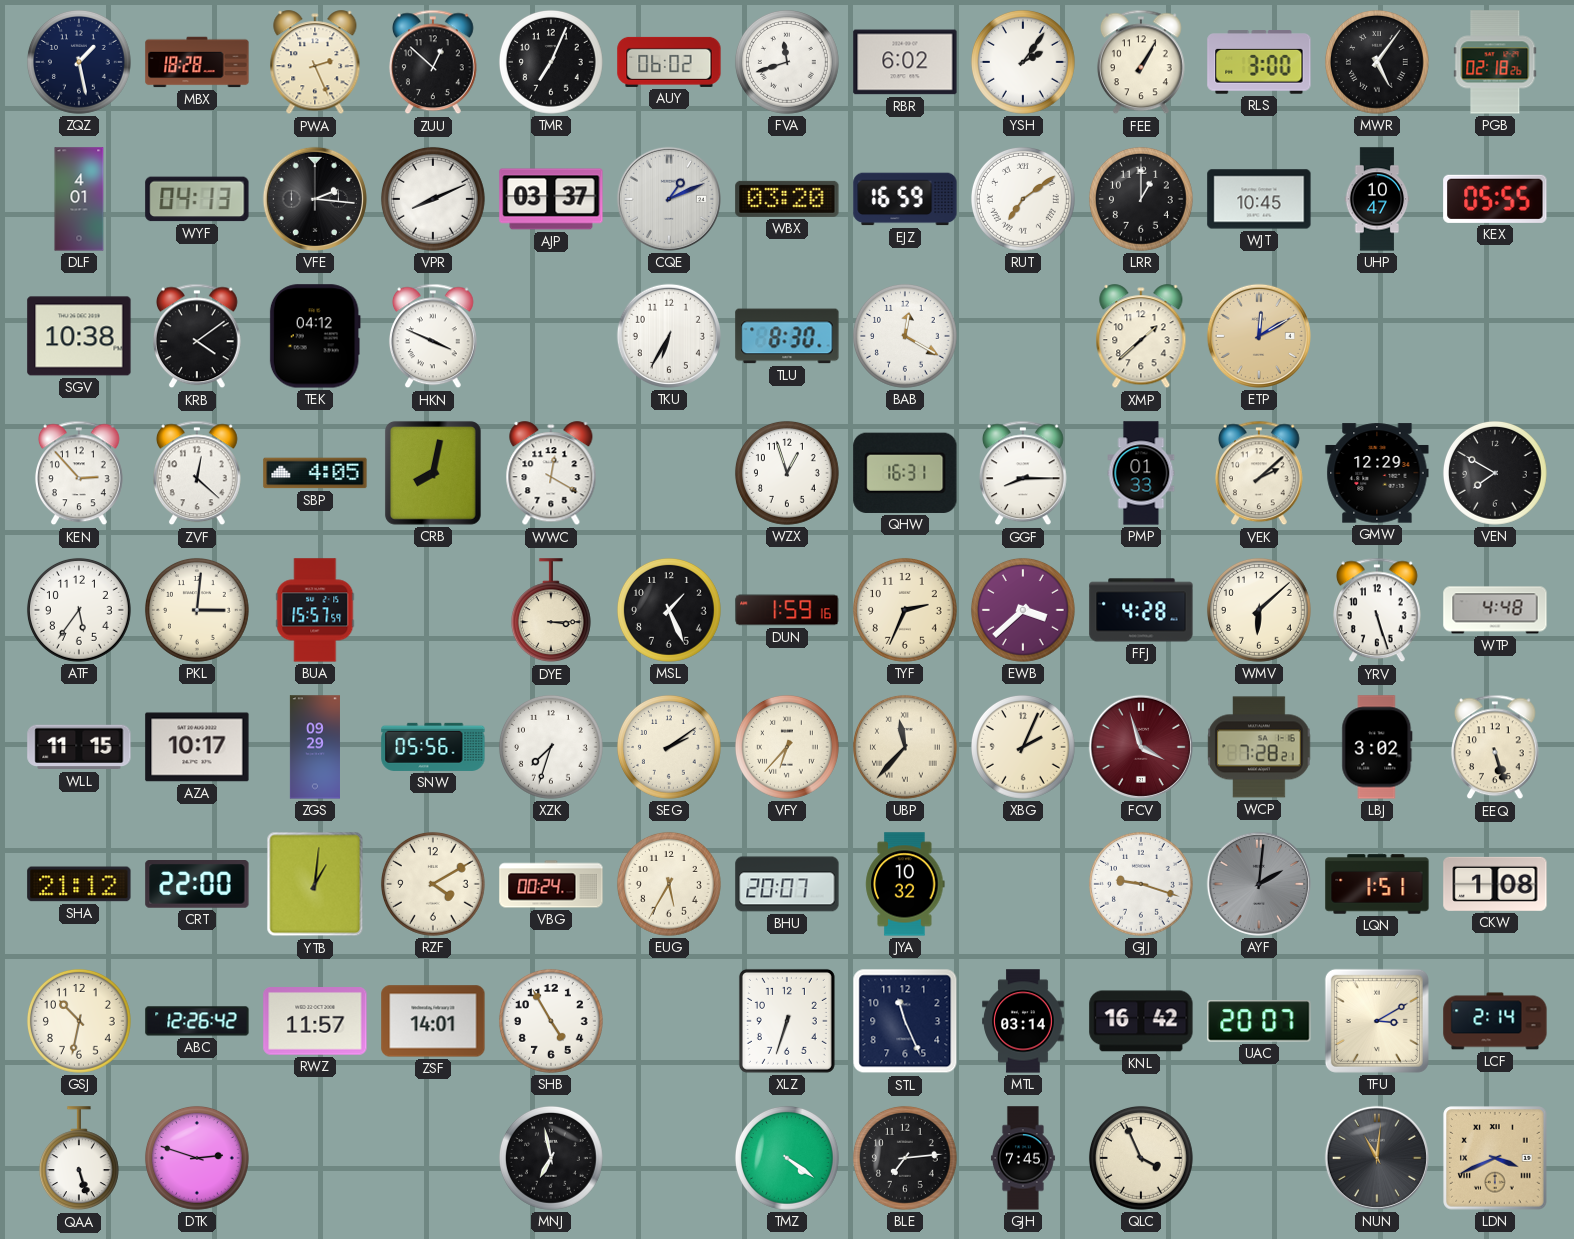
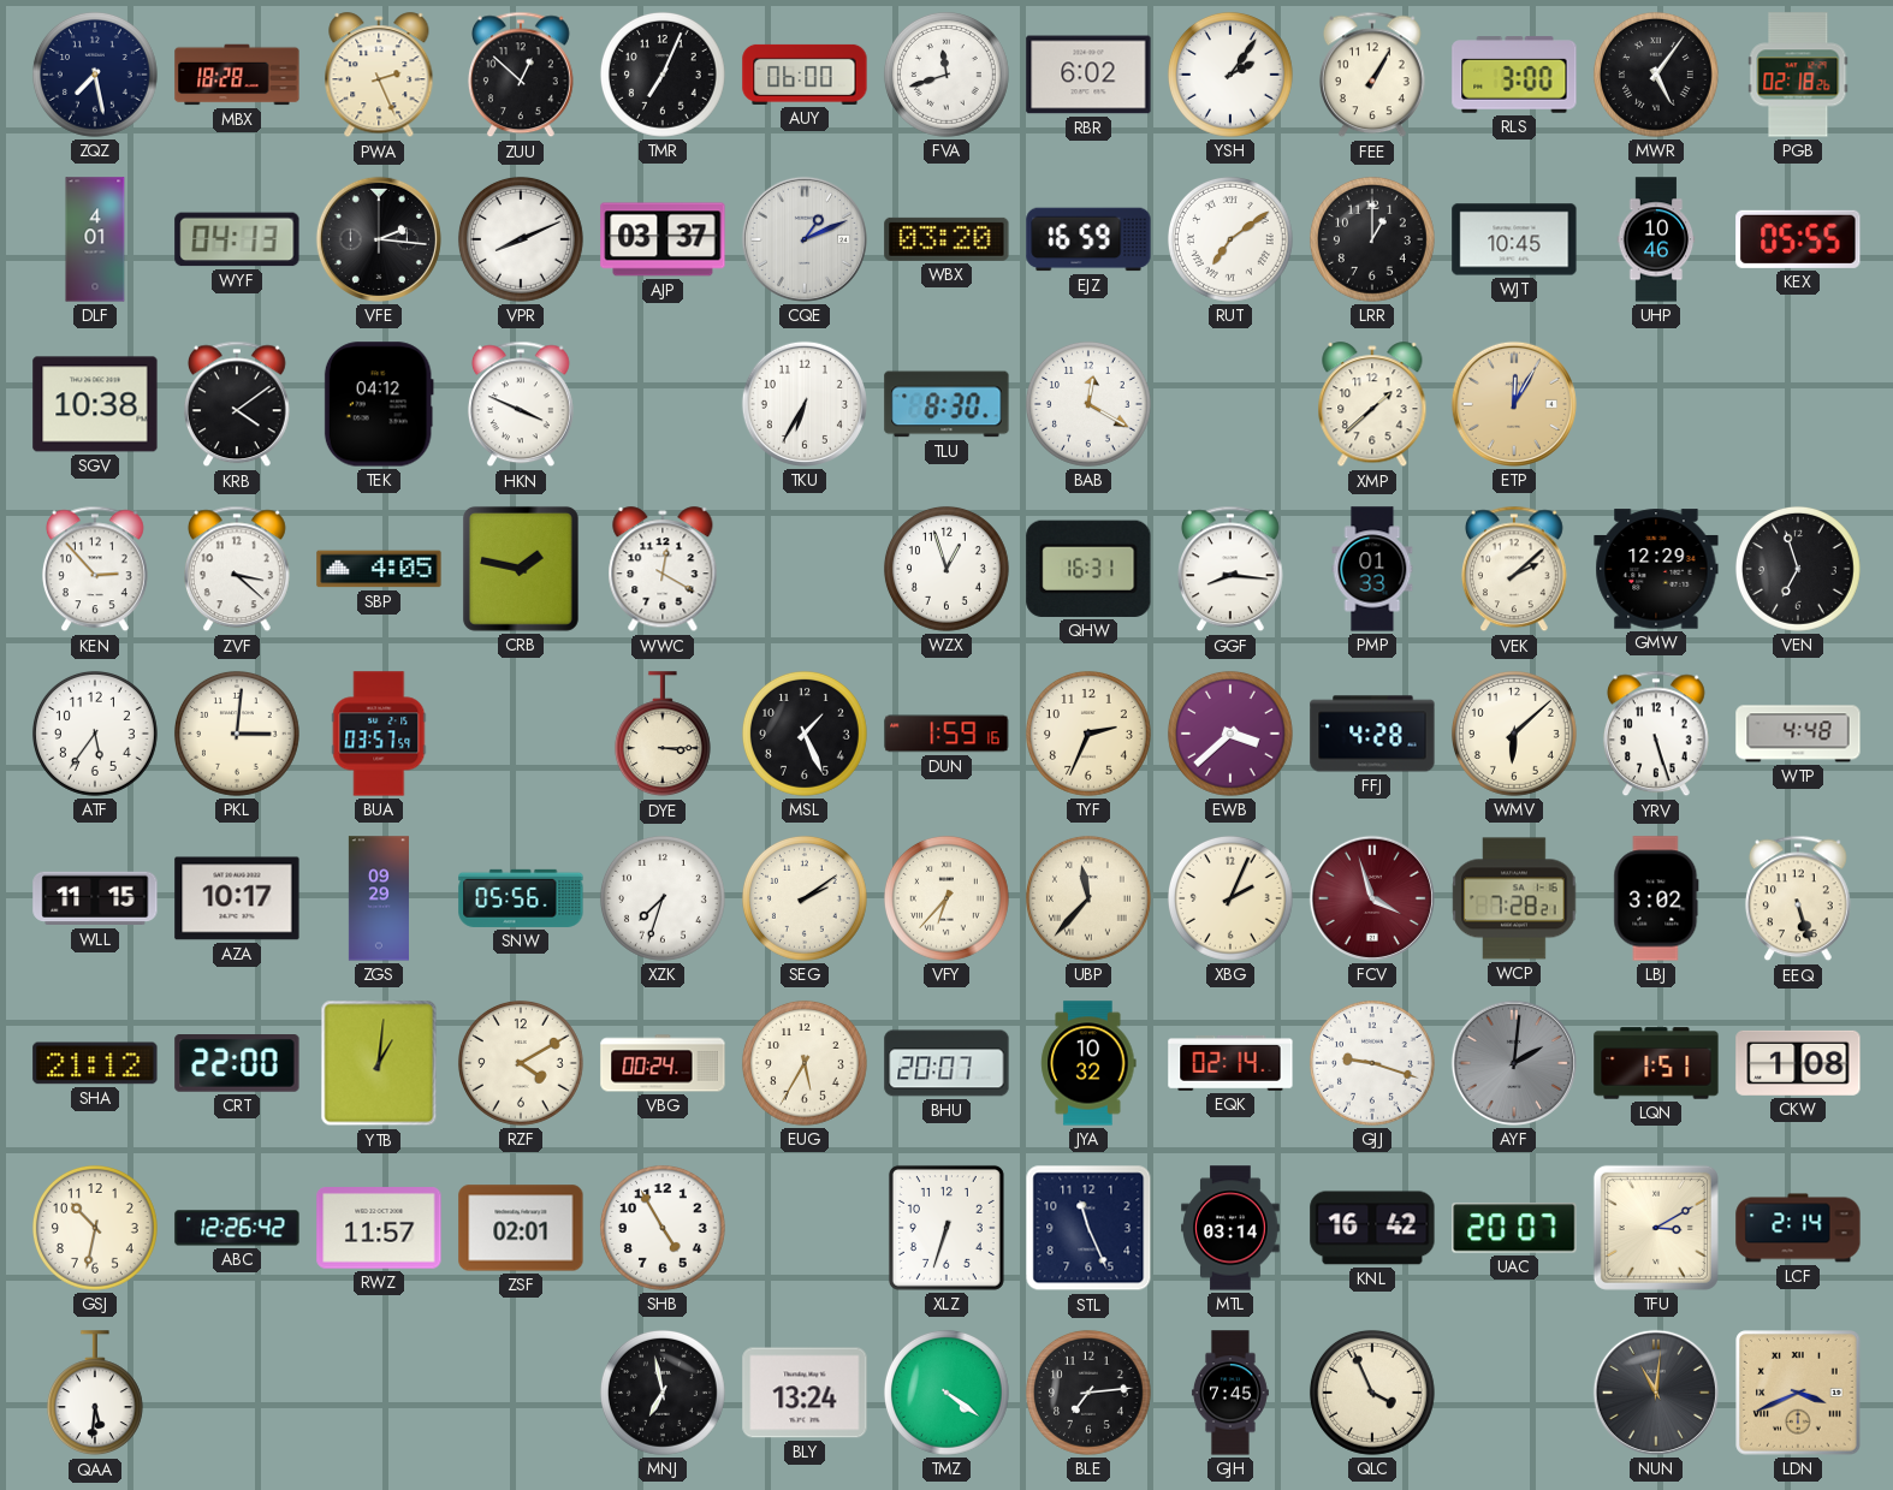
ZQZ: 1:28 -> 7:28
AUY: 06:02 -> 06:00
UHP: 10:47 -> 10:46
ETP: 12:10 -> 12:05
ZVF: 12:22 -> 3:22
CRB: 8:02 -> 1:47
GGF: 8:15 -> 8:16
VEN: 7:50 -> 6:57
BUA: 15:57 -> 03:57
EQK: none -> 02:14
ZSF: 14:01 -> 02:01
QAA: 5:27 -> 5:31
DTK: 2:48 -> none
BLY: none -> 13:24
